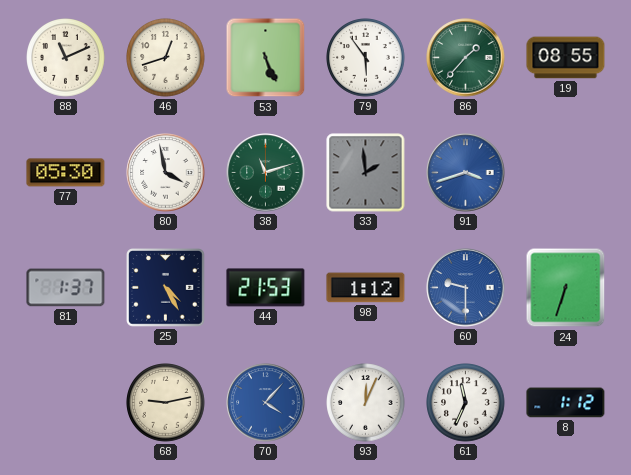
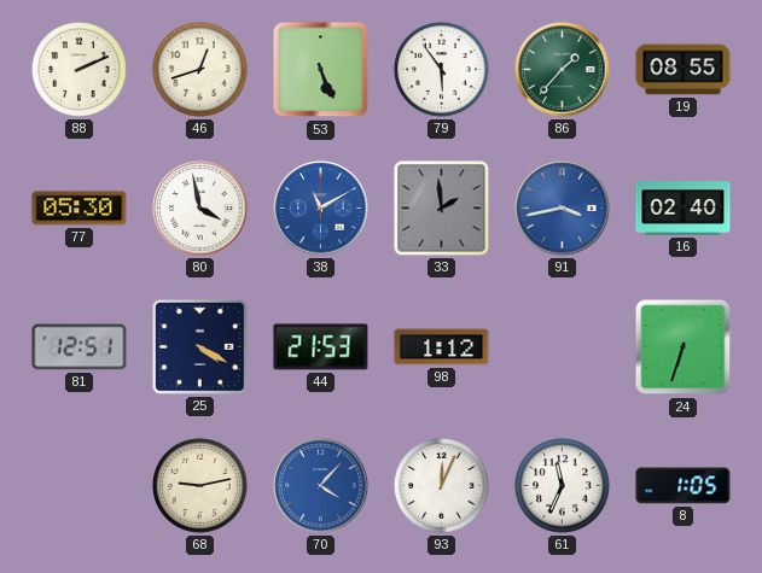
88: 11:11 -> 2:11
38: 11:12 -> 11:10
38 dial: green -> blue
91: 3:42 -> 3:43
16: none -> 02:40
81: 1:37 -> 12:51
25: 4:25 -> 4:20
60: 9:30 -> none
8: 1:12 -> 1:05
